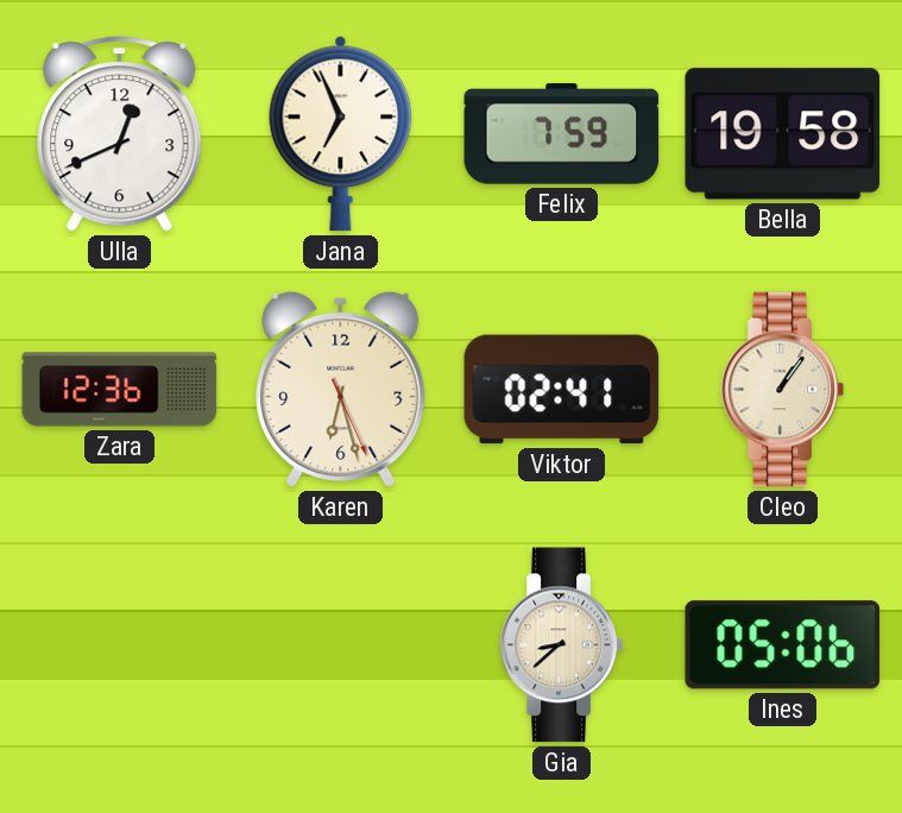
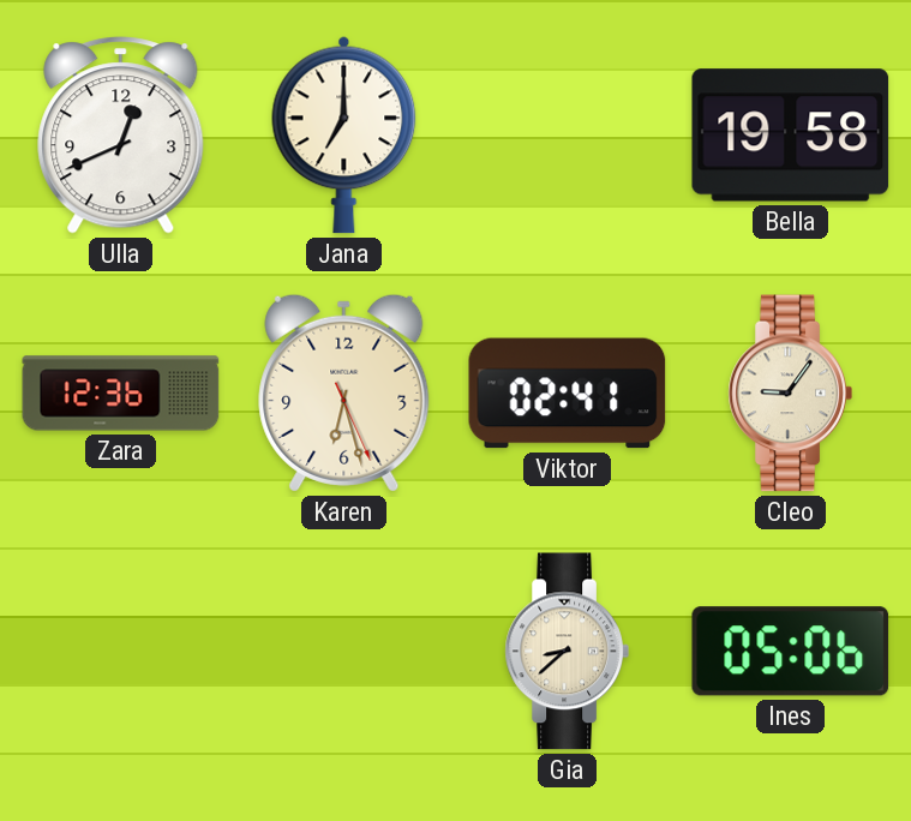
Jana: 6:56 -> 7:00
Felix: 7:59 -> none
Cleo: 1:06 -> 9:06
